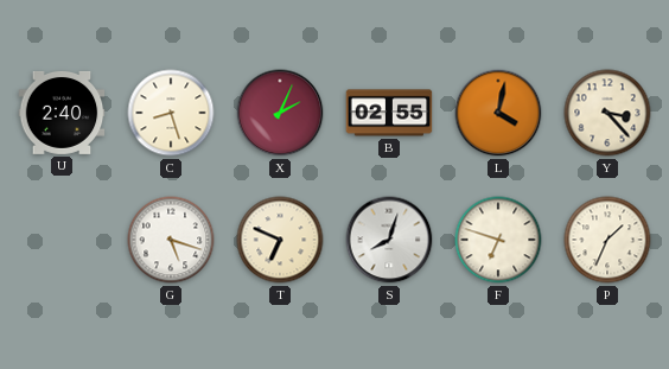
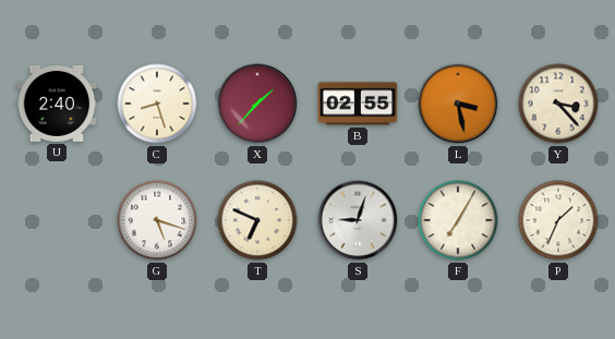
X: 2:04 -> 1:37
L: 4:02 -> 3:28
S: 8:03 -> 9:03
F: 6:48 -> 7:05
